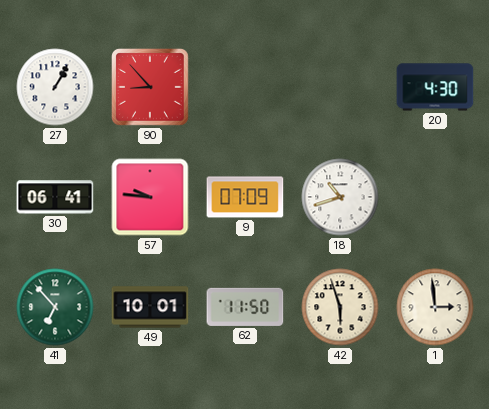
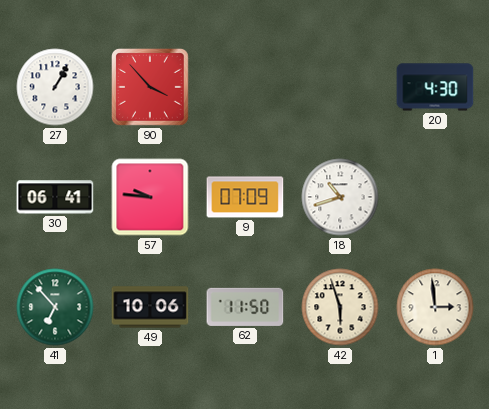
90: 8:53 -> 3:53
49: 10:01 -> 10:06
